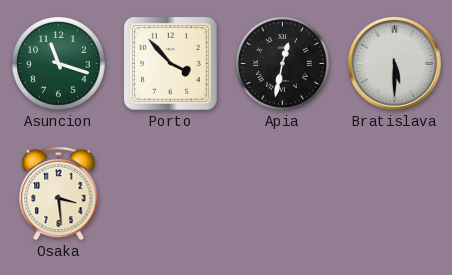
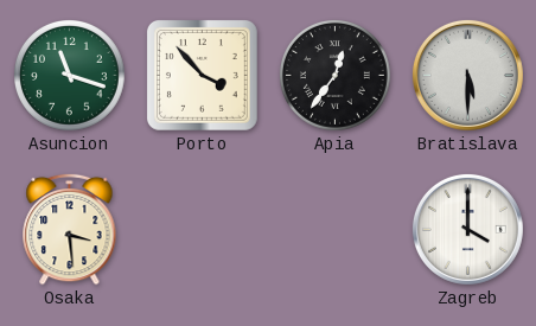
Apia: 12:32 -> 12:36
Zagreb: none -> 4:00
